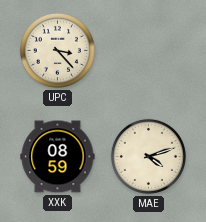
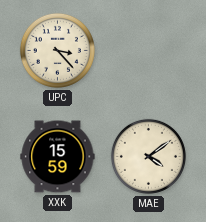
XXK: 08:59 -> 15:59
MAE: 4:12 -> 4:09
